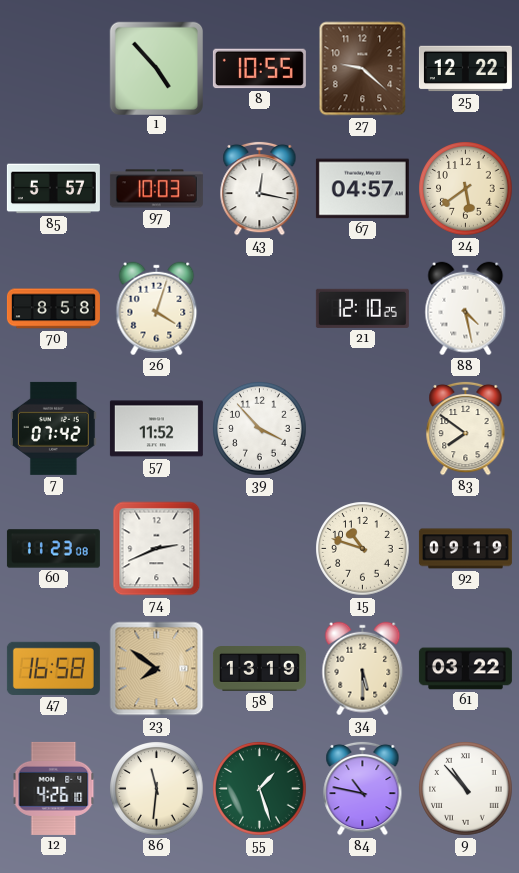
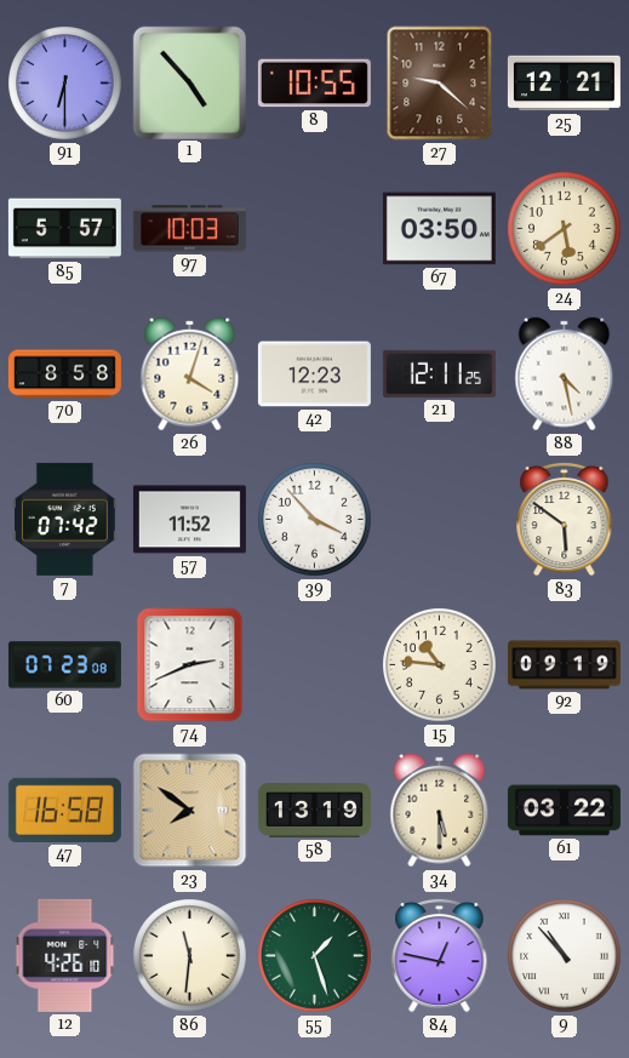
91: none -> 6:30
25: 12:22 -> 12:21
43: 12:17 -> none
67: 04:57 -> 03:50
42: none -> 12:23
21: 12:10 -> 12:11
83: 7:51 -> 5:51
60: 11:23 -> 07:23
15: 10:48 -> 10:46
84: 10:47 -> 12:47
